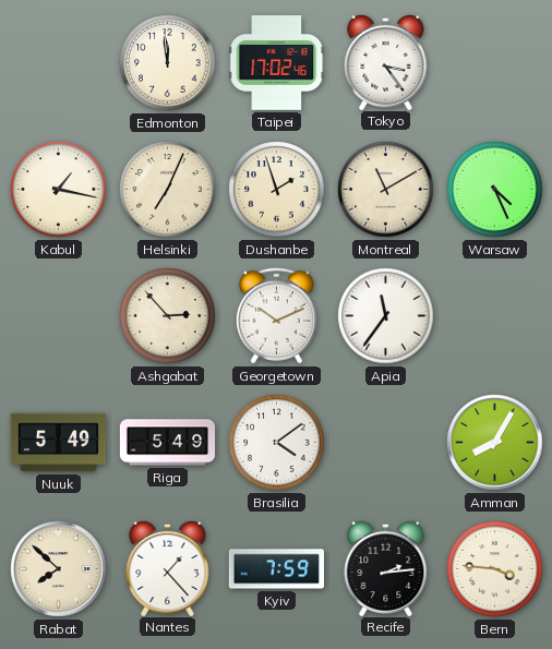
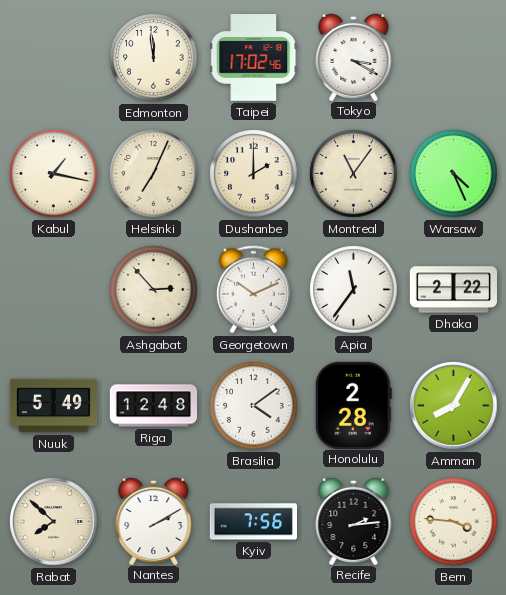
Tokyo: 3:24 -> 3:20
Dushanbe: 1:57 -> 2:00
Montreal: 11:10 -> 11:06
Dhaka: none -> 2:22
Riga: 5:49 -> 12:48
Honolulu: none -> 2:28
Nantes: 1:23 -> 2:10
Kyiv: 7:59 -> 7:56
